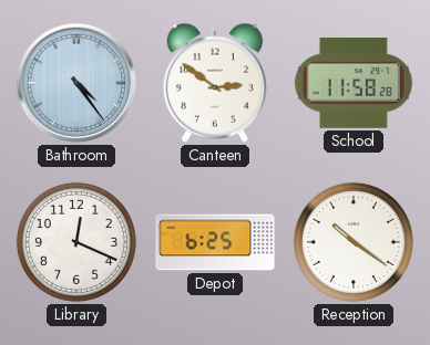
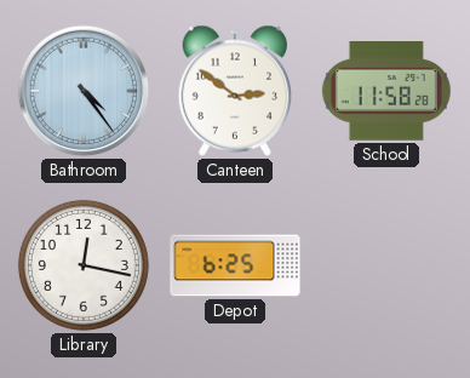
Library: 12:19 -> 12:17
Reception: 10:21 -> none
